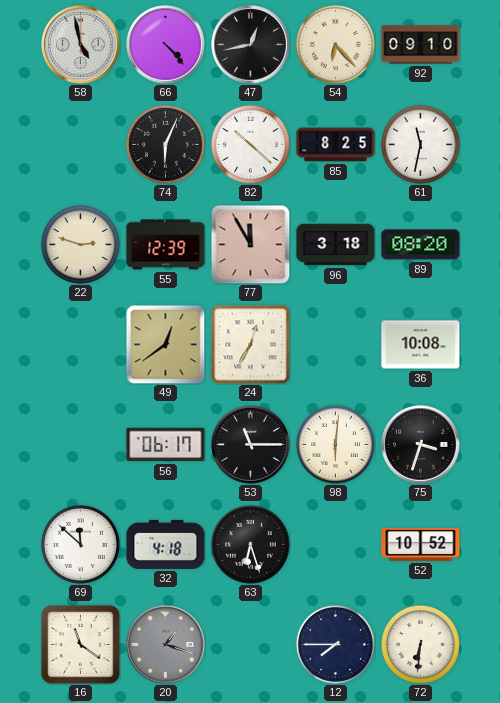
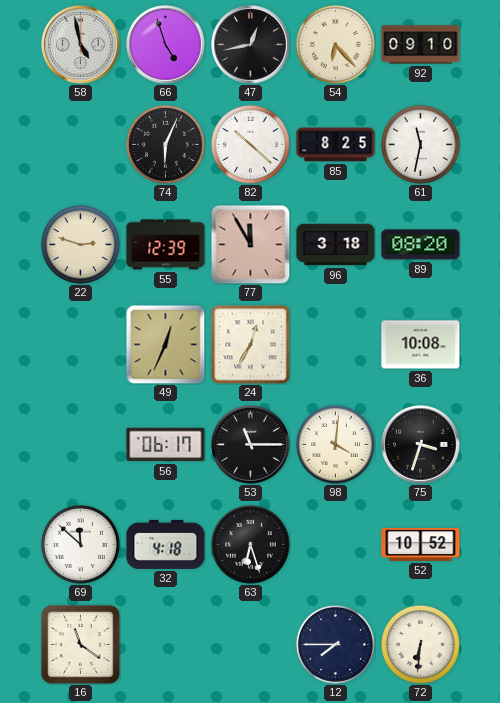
66: 4:23 -> 4:57
49: 12:39 -> 12:34
98: 6:01 -> 4:01
20: 1:18 -> none
